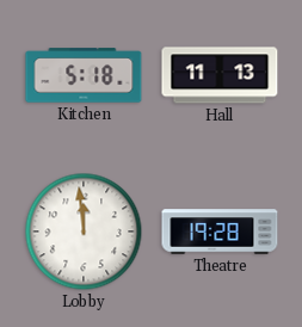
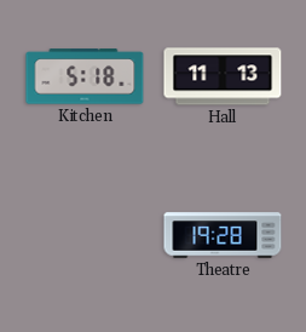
Lobby: 11:59 -> none
